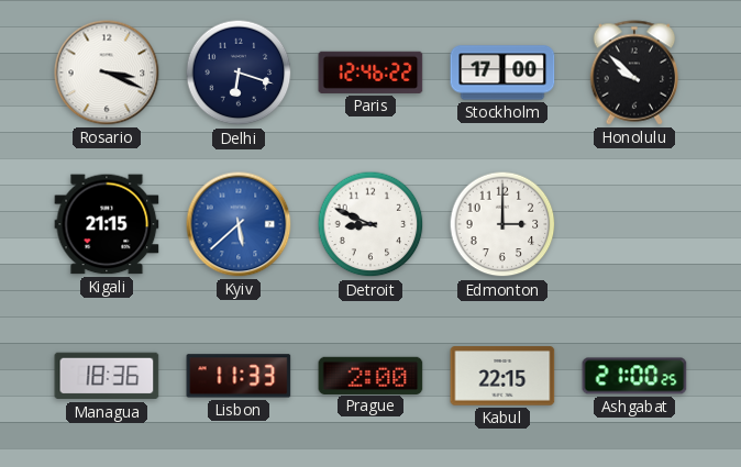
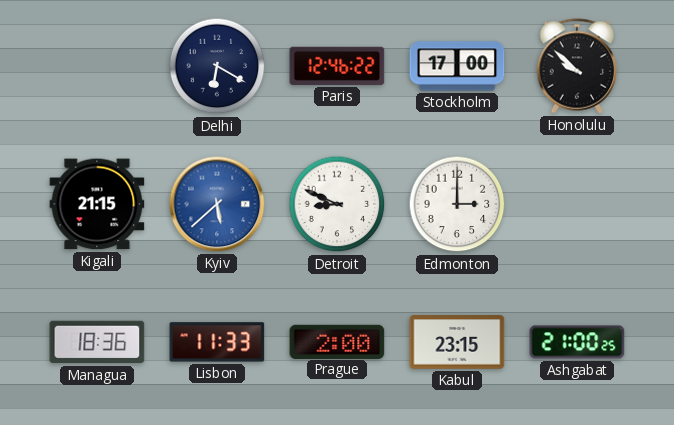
Rosario: 3:19 -> none
Delhi: 6:18 -> 6:20
Kabul: 22:15 -> 23:15
